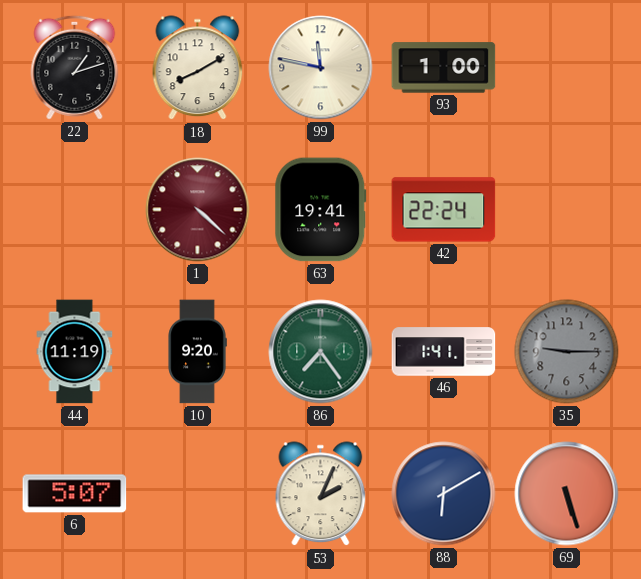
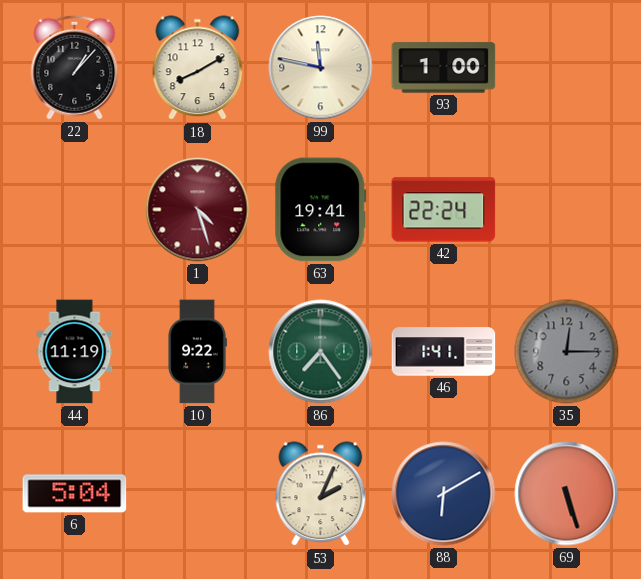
22: 1:12 -> 1:07
1: 4:22 -> 4:27
10: 9:20 -> 9:22
35: 9:15 -> 12:15
6: 5:07 -> 5:04
